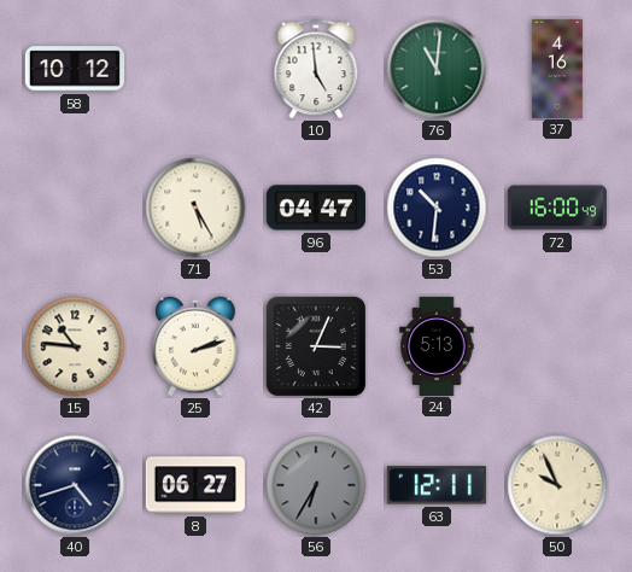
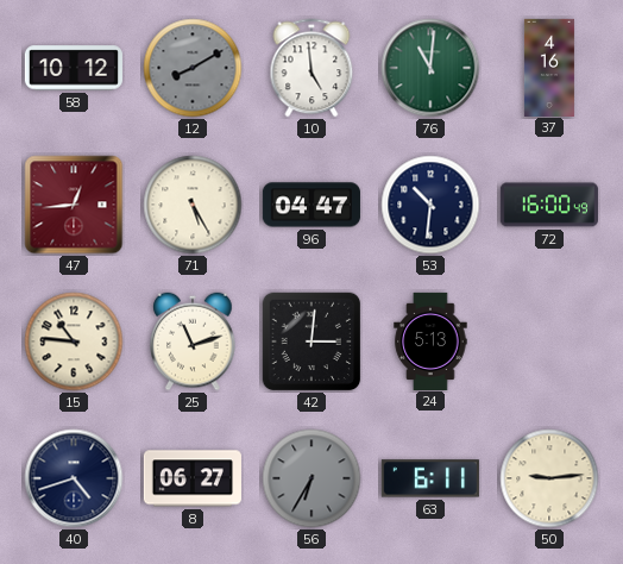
12: none -> 8:10
47: none -> 12:44
25: 2:12 -> 11:12
42: 3:04 -> 3:01
63: 12:11 -> 6:11
50: 9:56 -> 9:14
